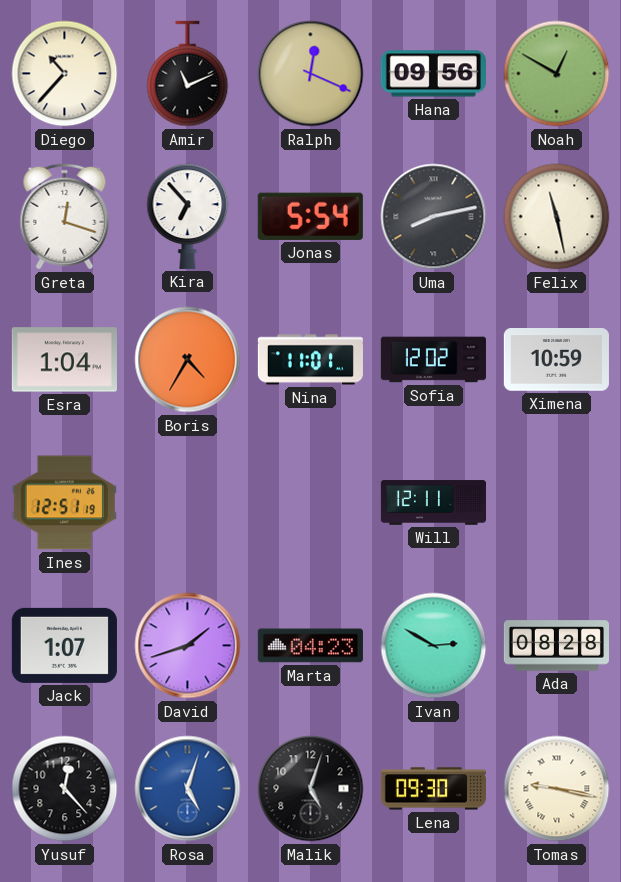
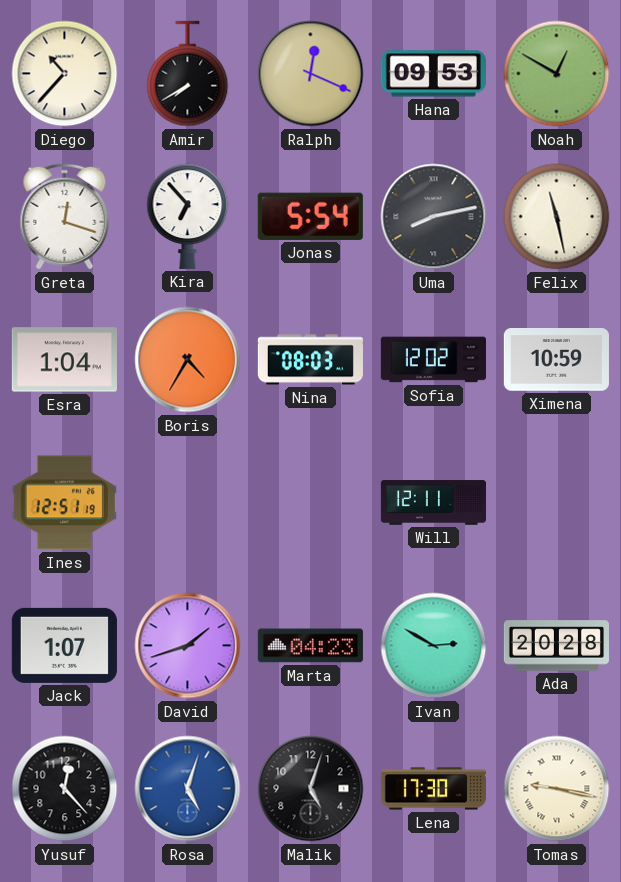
Amir: 11:11 -> 7:40
Hana: 09:56 -> 09:53
Nina: 11:01 -> 08:03
Ada: 08:28 -> 20:28
Lena: 09:30 -> 17:30
